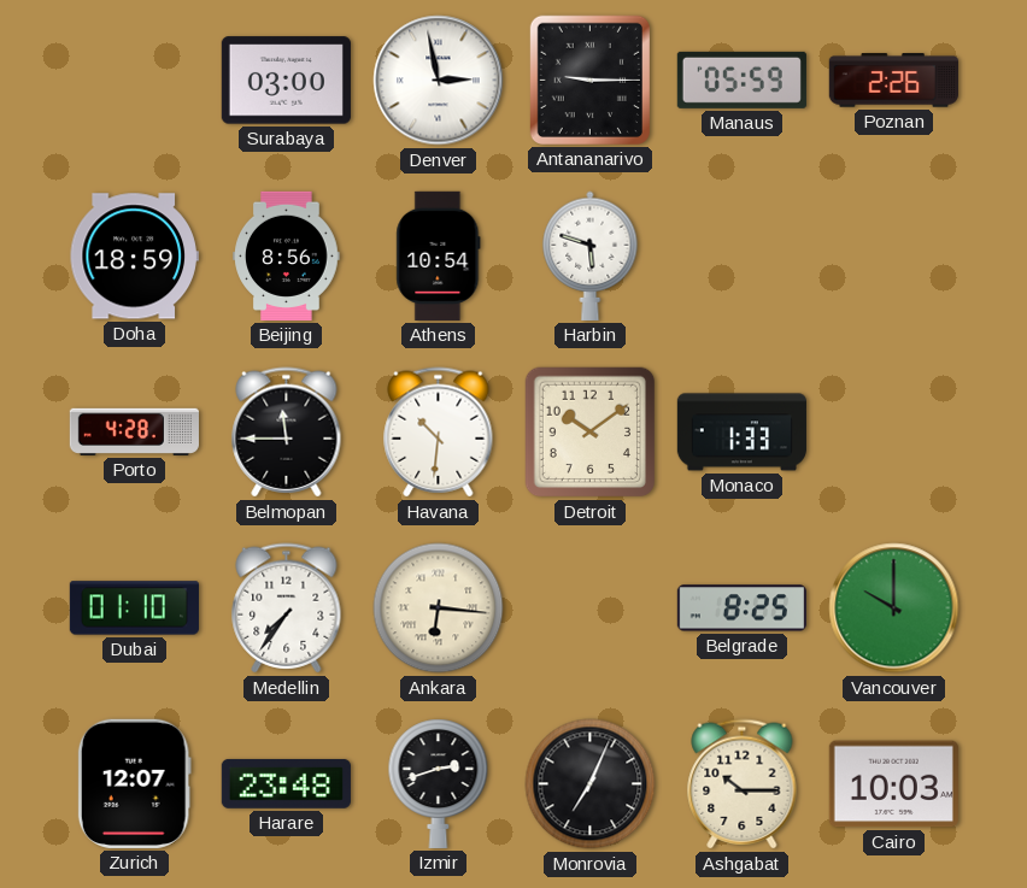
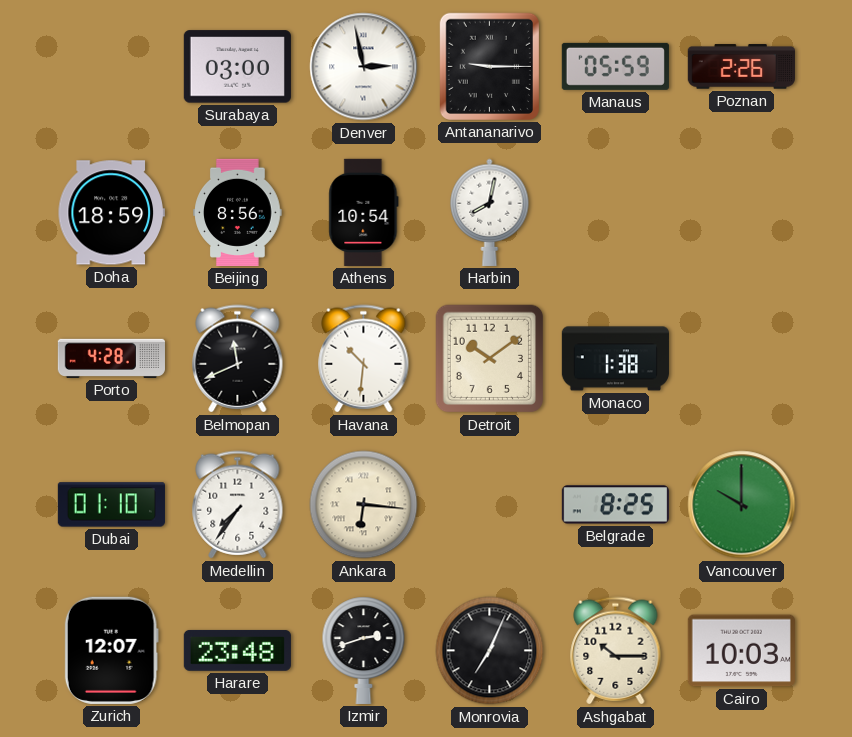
Harbin: 5:48 -> 8:02
Belmopan: 11:45 -> 11:41
Monaco: 1:33 -> 1:38
